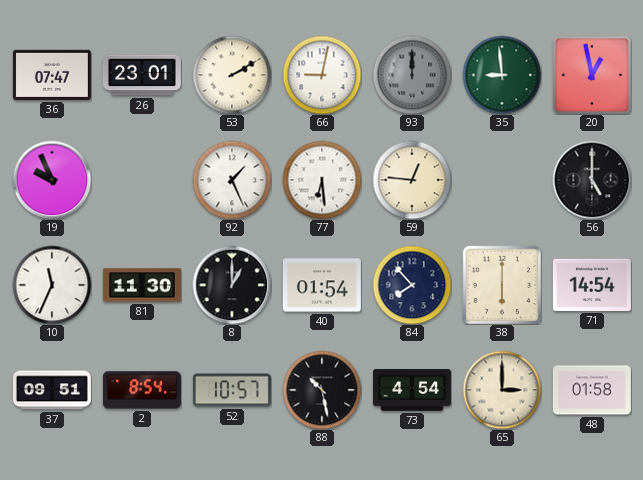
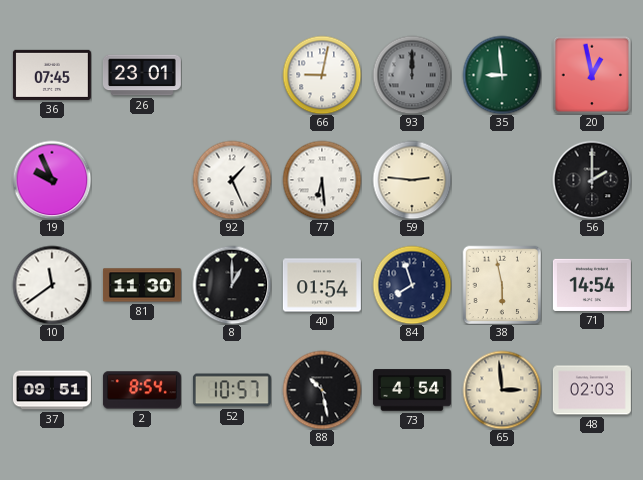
36: 07:47 -> 07:45
53: 2:10 -> none
59: 12:46 -> 2:46
56: 5:00 -> 2:00
10: 11:34 -> 11:39
84: 7:53 -> 7:57
38: 6:00 -> 5:58
65: 3:00 -> 2:59
48: 01:58 -> 02:03
